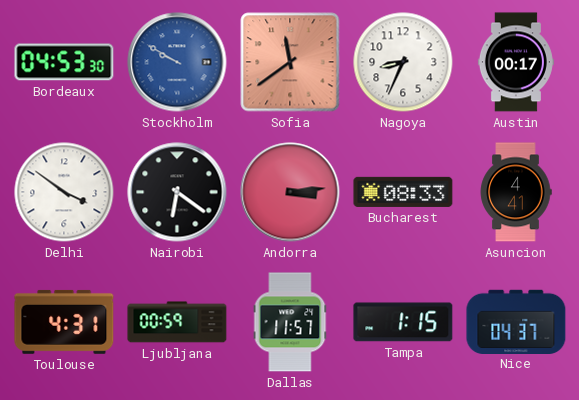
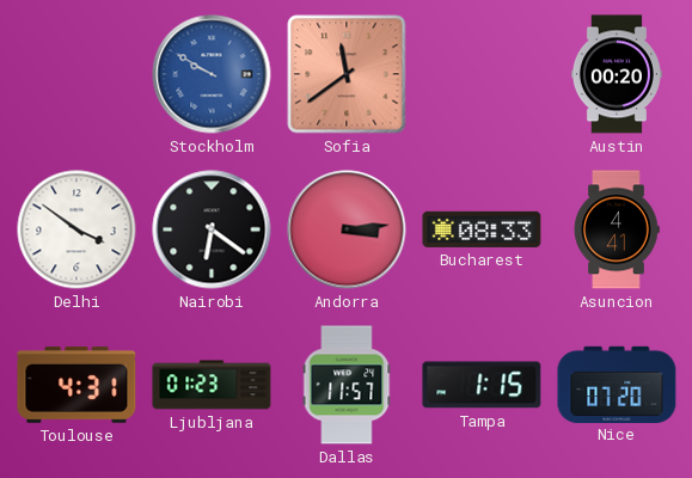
Bordeaux: 04:53 -> none
Nagoya: 8:34 -> none
Austin: 00:17 -> 00:20
Ljubljana: 00:59 -> 01:23
Nice: 04:37 -> 07:20
